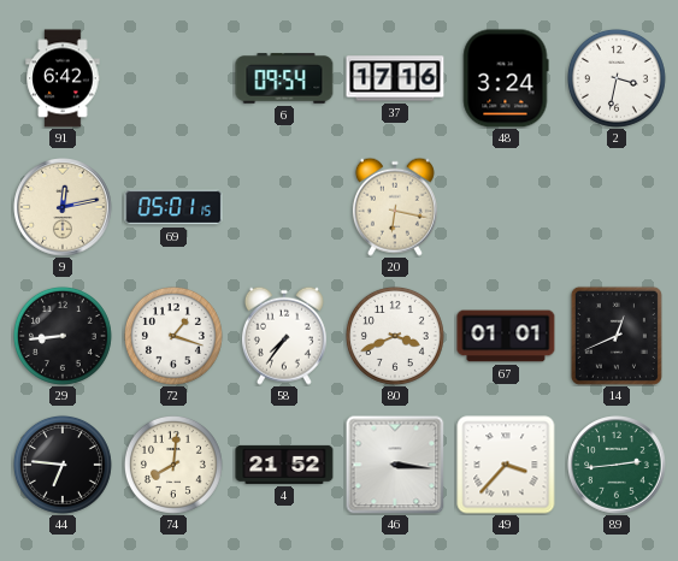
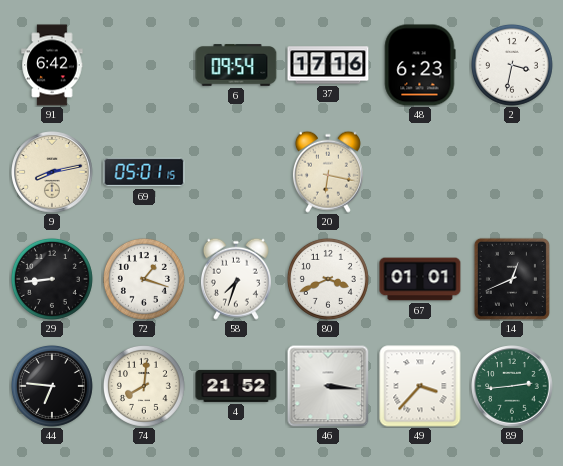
48: 3:24 -> 6:23
9: 12:13 -> 8:13
58: 7:36 -> 7:33
